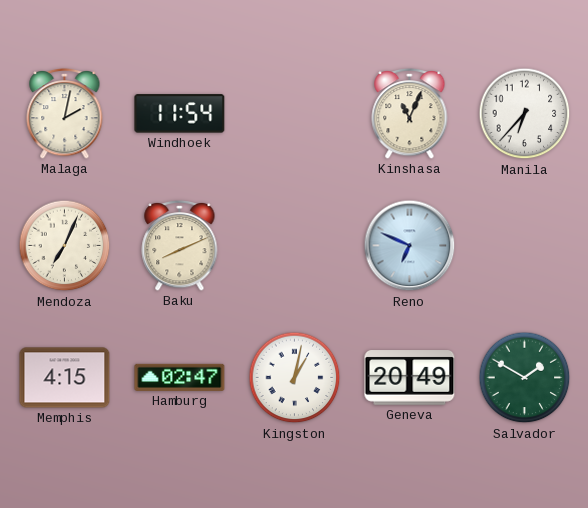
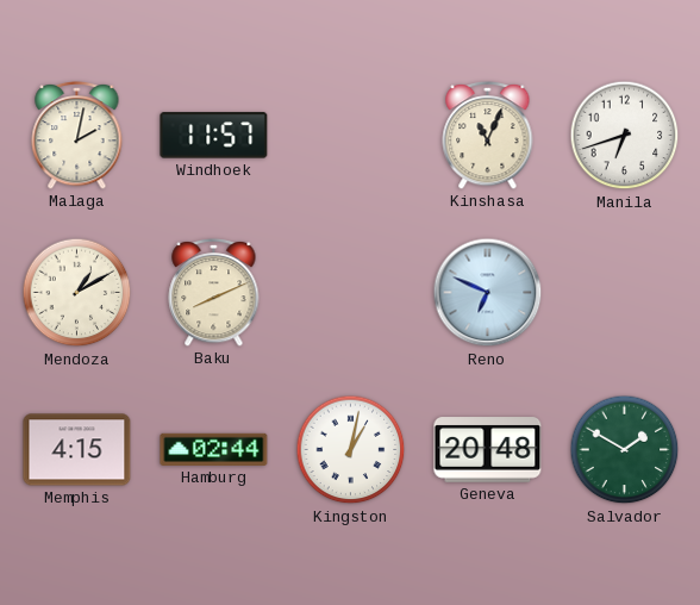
Windhoek: 11:54 -> 11:57
Manila: 6:37 -> 6:42
Mendoza: 7:04 -> 1:10
Hamburg: 02:47 -> 02:44
Geneva: 20:49 -> 20:48
